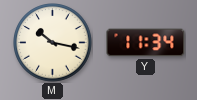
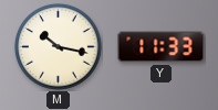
Y: 11:34 -> 11:33
